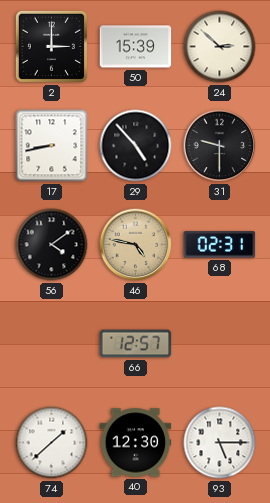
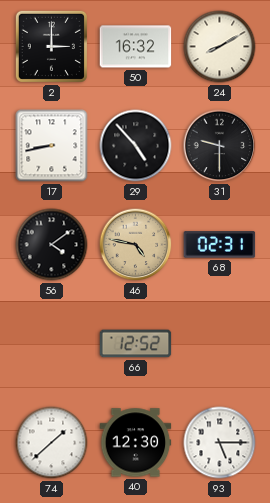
50: 15:39 -> 16:32
24: 2:52 -> 8:10
66: 12:57 -> 12:52
